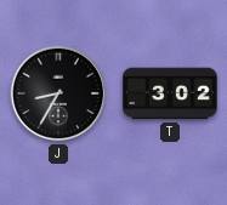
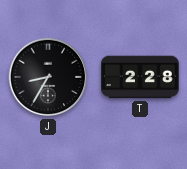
T: 3:02 -> 2:28
